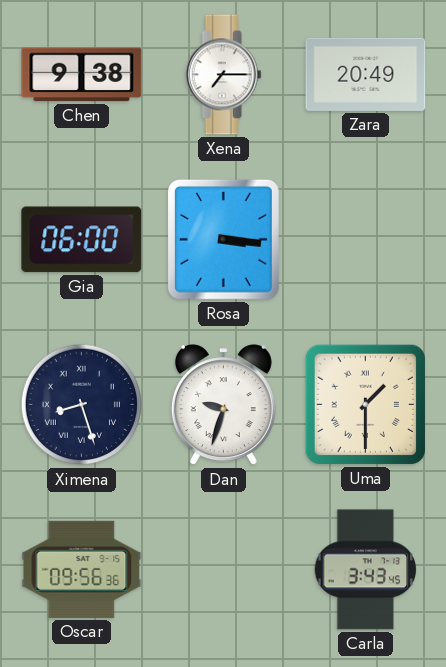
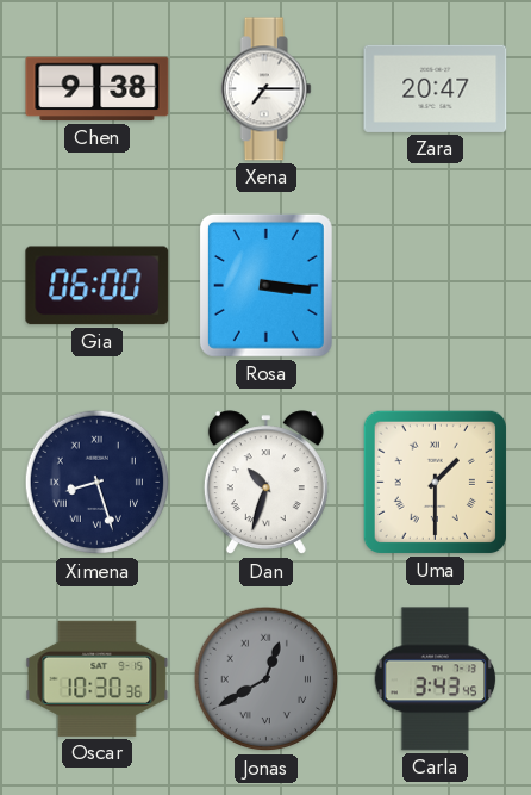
Zara: 20:49 -> 20:47
Dan: 9:33 -> 10:33
Oscar: 09:56 -> 10:30
Jonas: none -> 12:40
